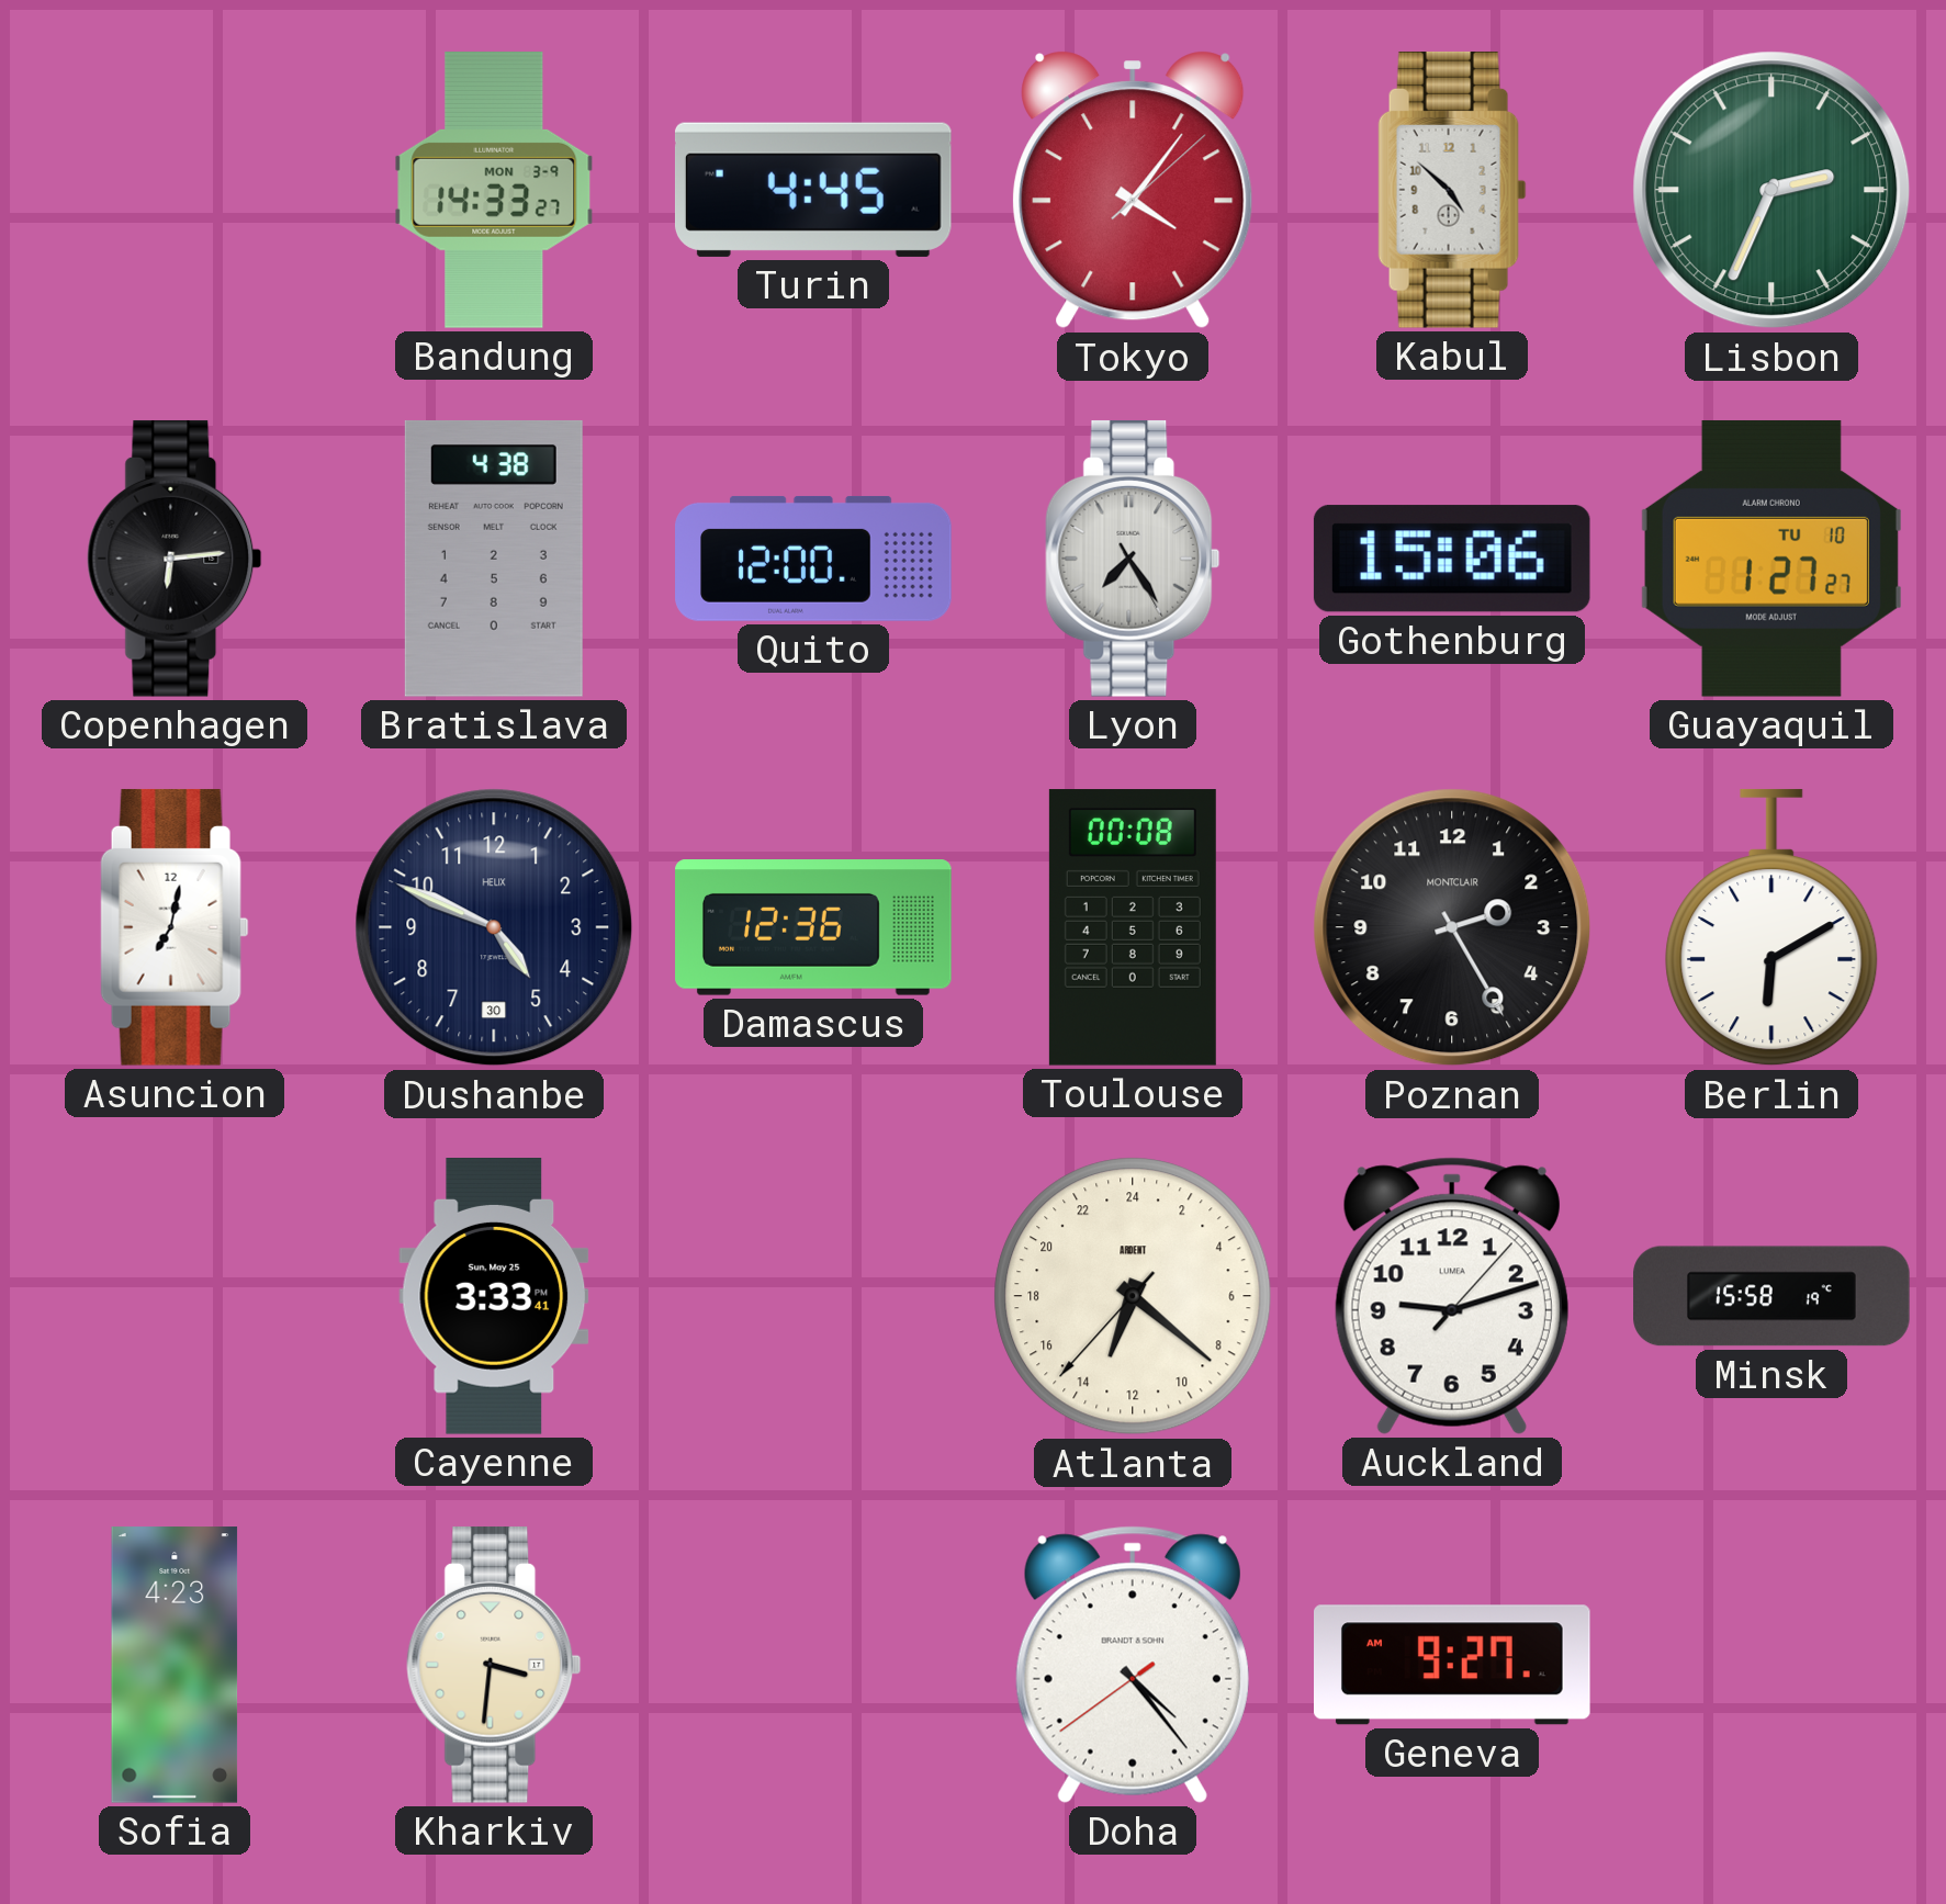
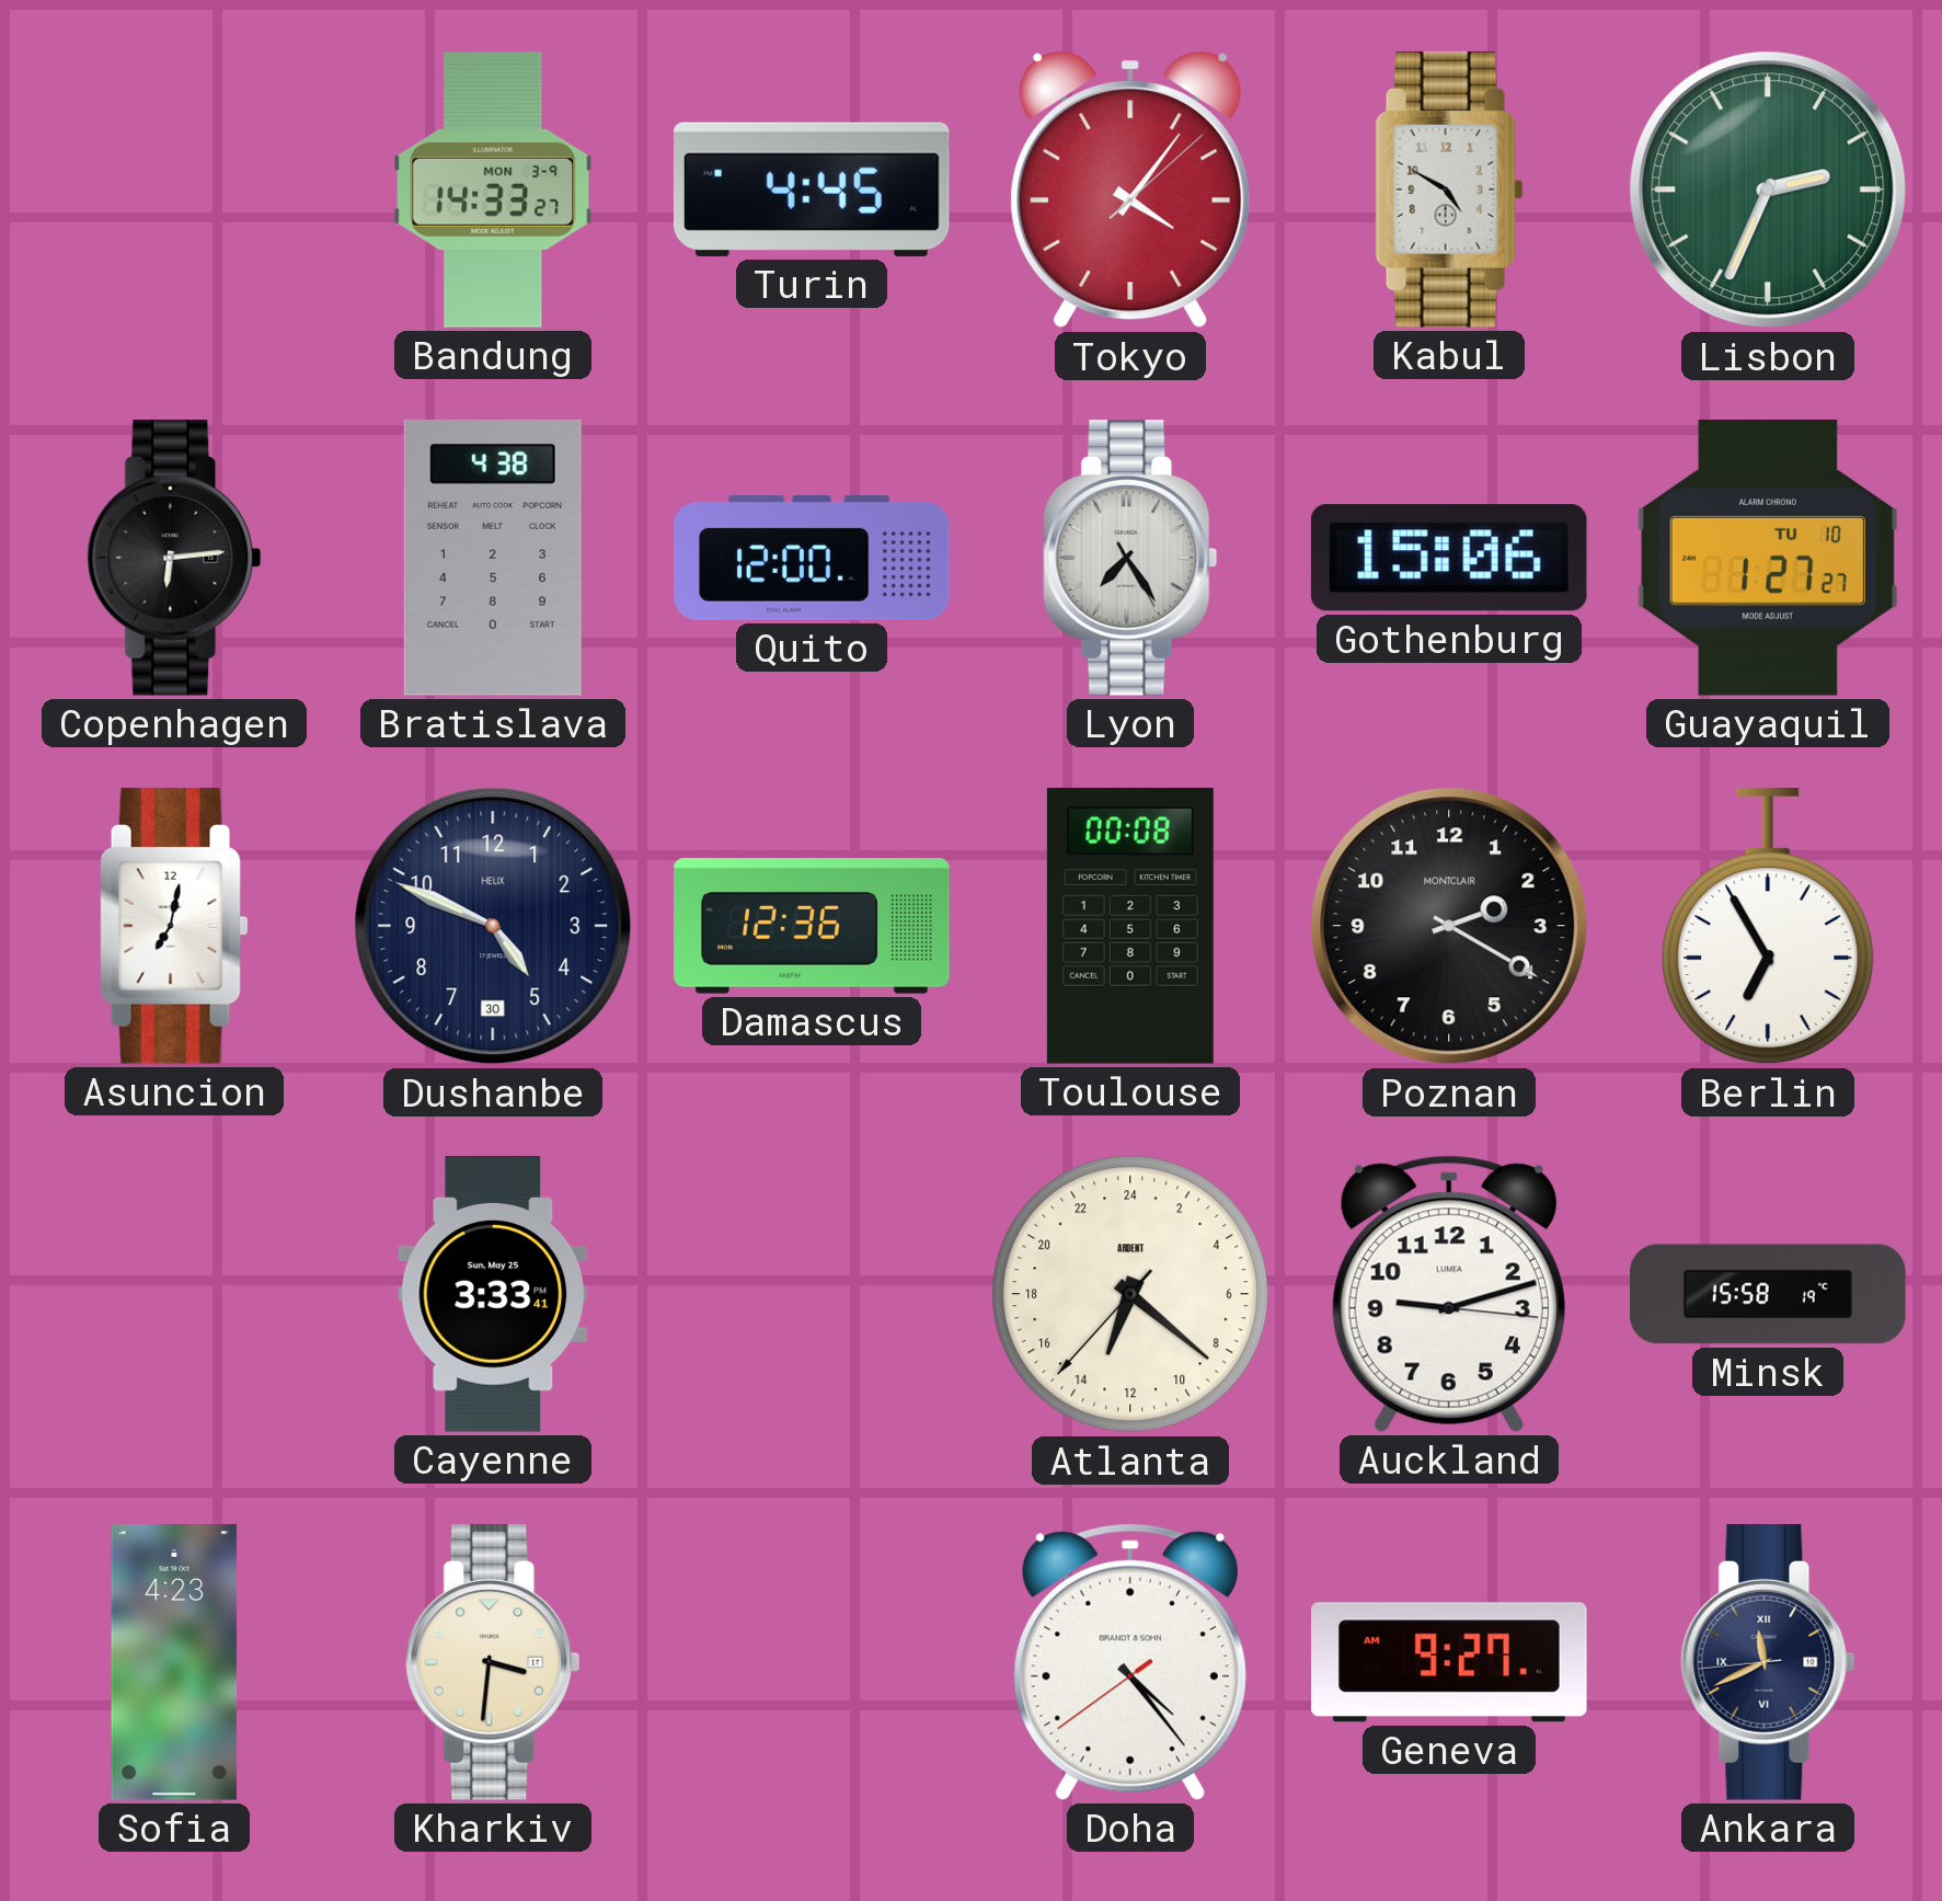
Kabul: 4:52 -> 4:50
Poznan: 2:25 -> 2:20
Berlin: 6:10 -> 6:55
Auckland: 9:12:07 -> 9:12:16
Ankara: none -> 11:40
